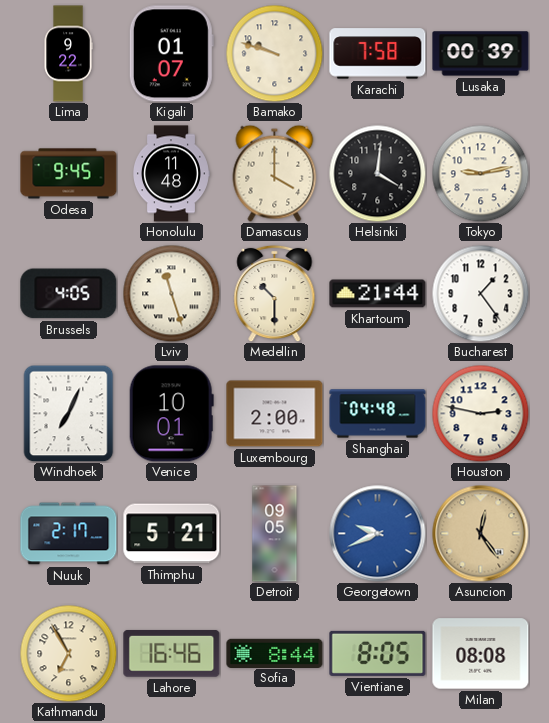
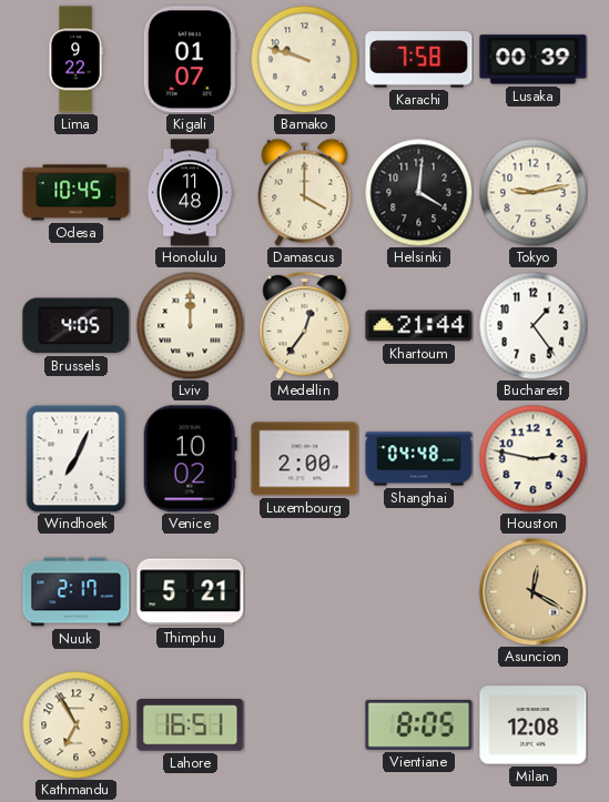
Odesa: 9:45 -> 10:45
Lviv: 11:27 -> 12:00
Medellin: 10:30 -> 12:36
Venice: 10:01 -> 10:02
Detroit: 09:05 -> none
Georgetown: 9:41 -> none
Asuncion: 12:24 -> 12:20
Lahore: 16:46 -> 16:51
Sofia: 8:44 -> none
Milan: 08:08 -> 12:08
